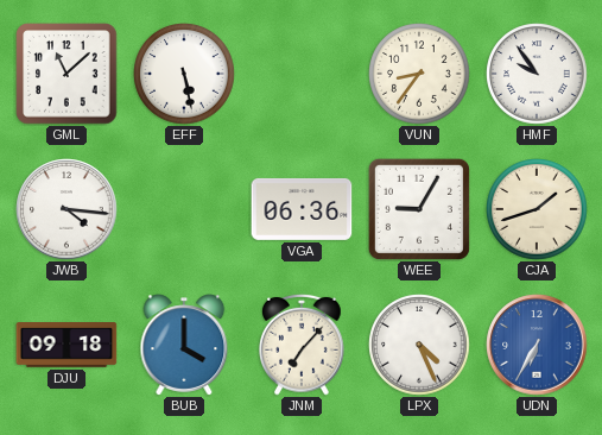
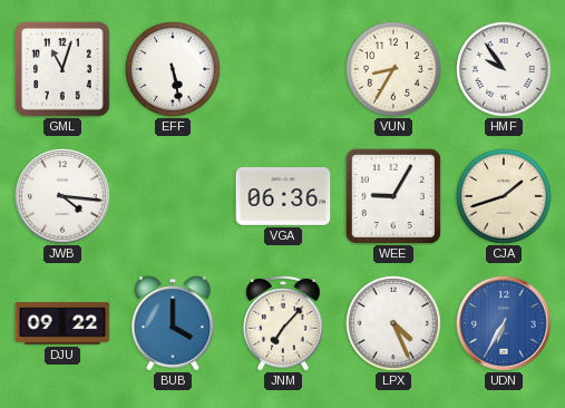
GML: 11:08 -> 11:03
VUN: 8:36 -> 8:35
DJU: 09:18 -> 09:22
